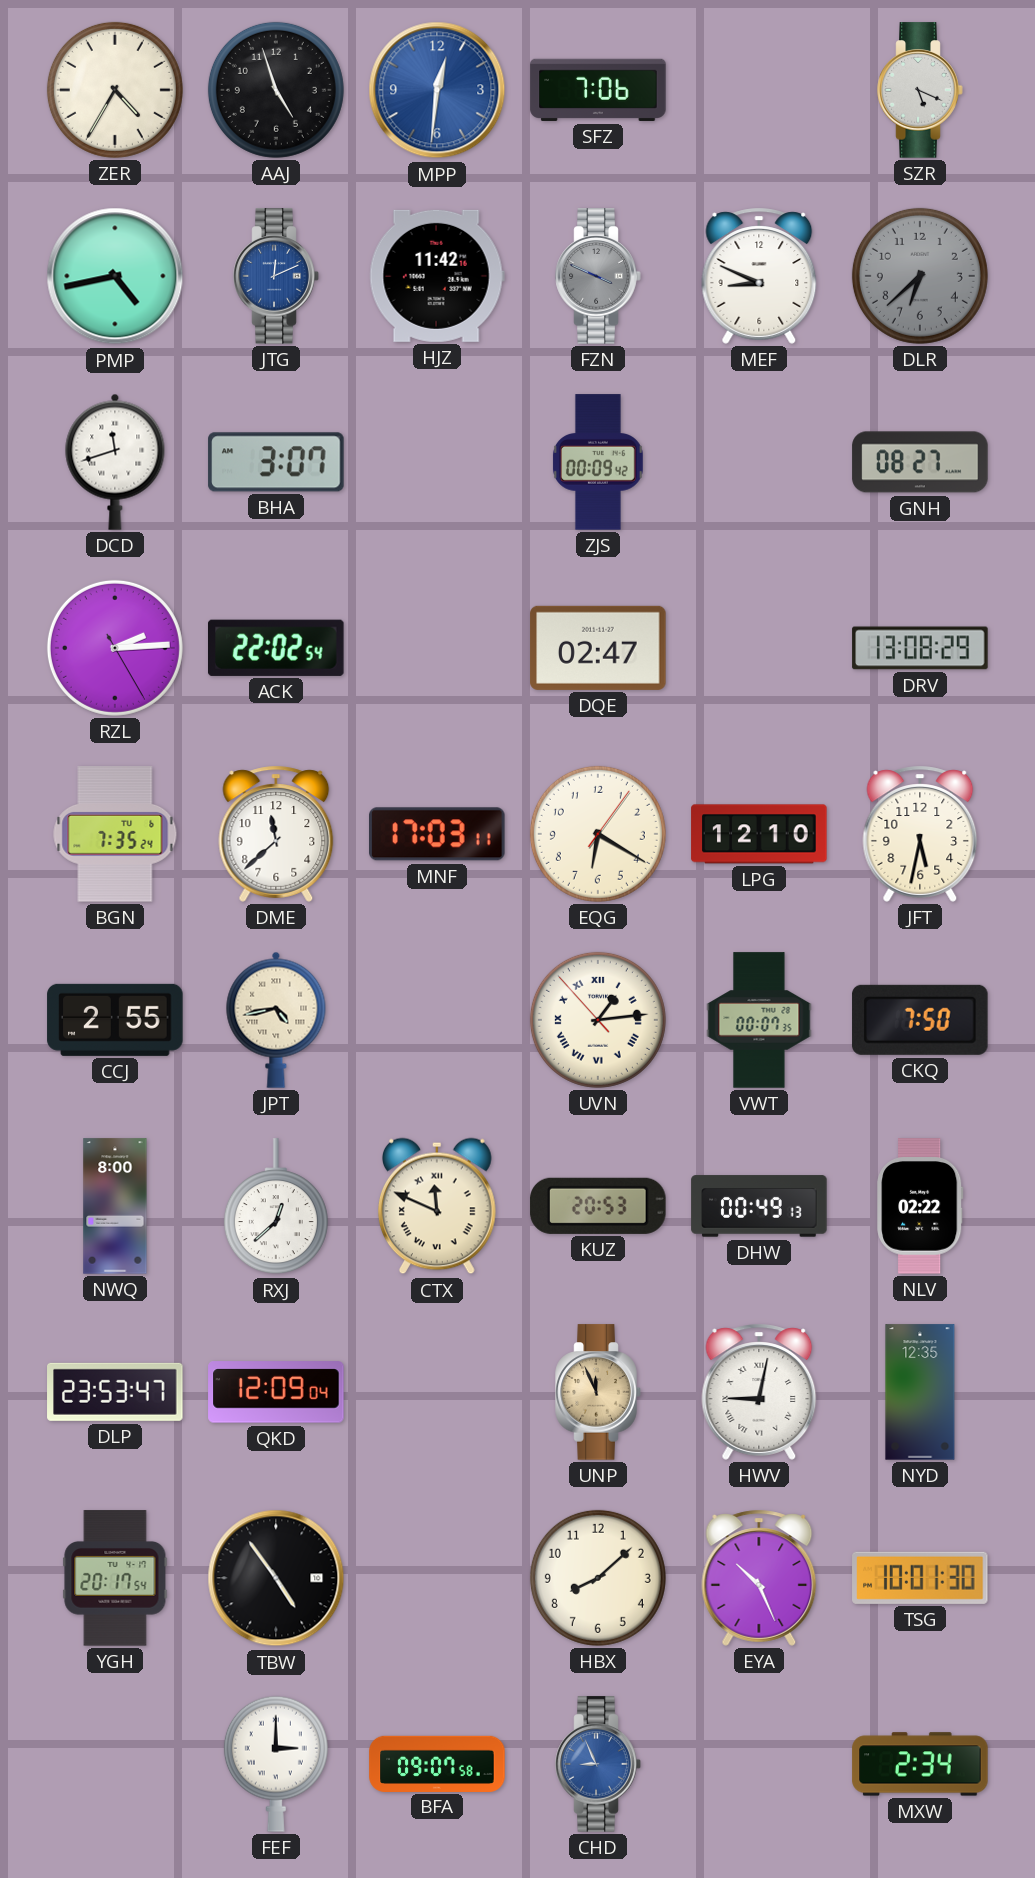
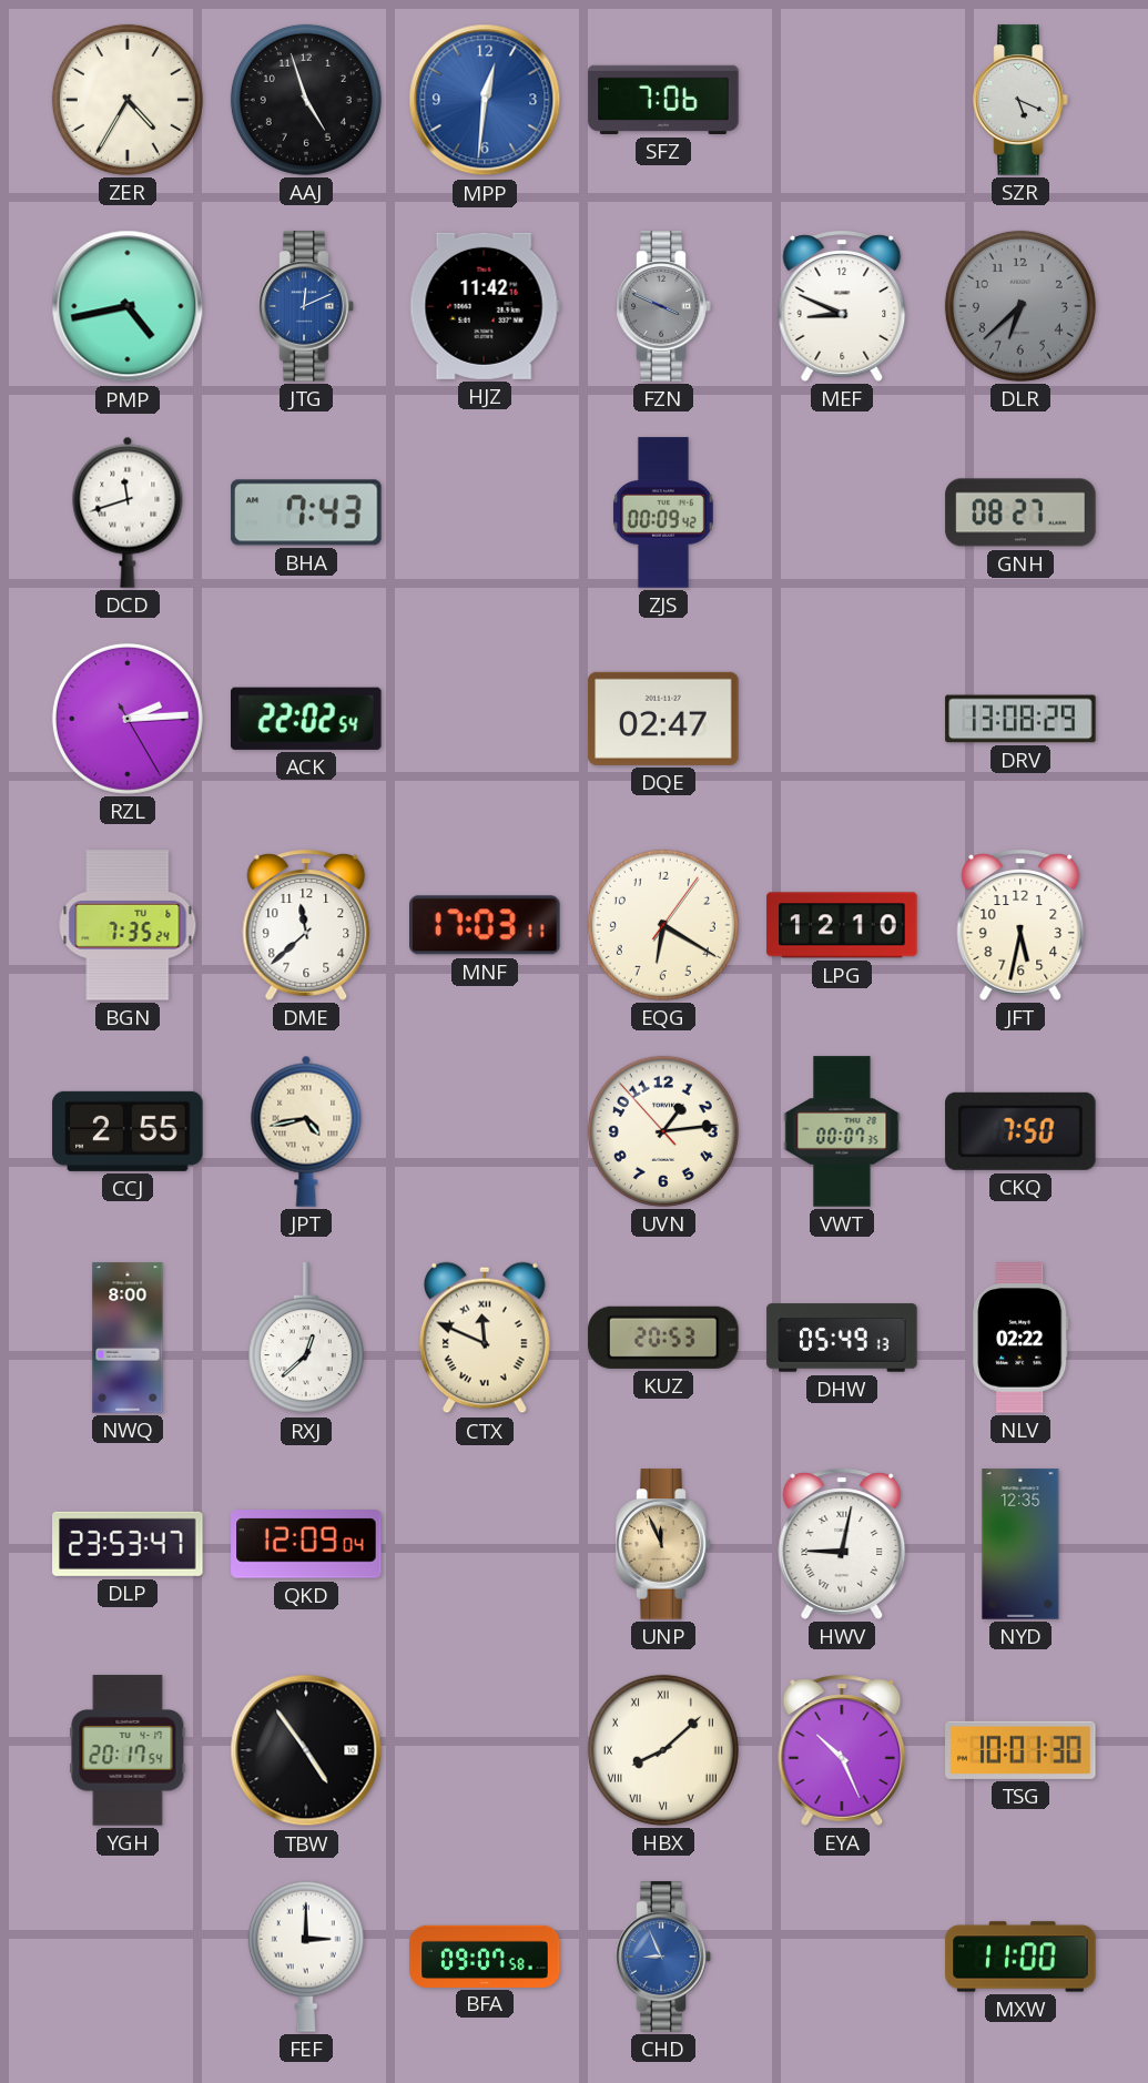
BHA: 3:07 -> 7:43
UVN numerals: Roman -> Arabic
DHW: 00:49 -> 05:49
HBX numerals: Arabic -> Roman
MXW: 2:34 -> 11:00
